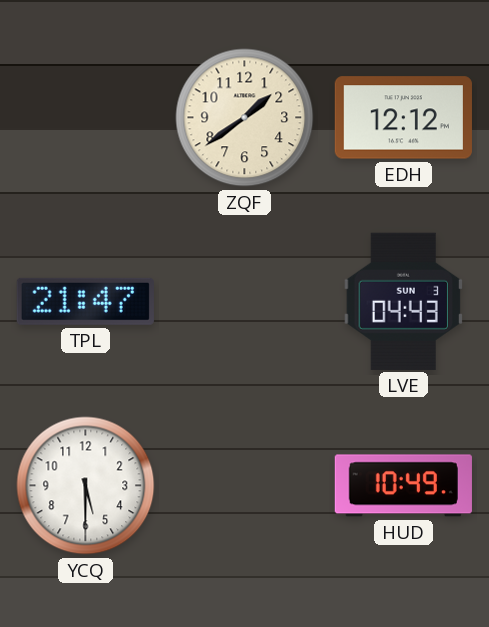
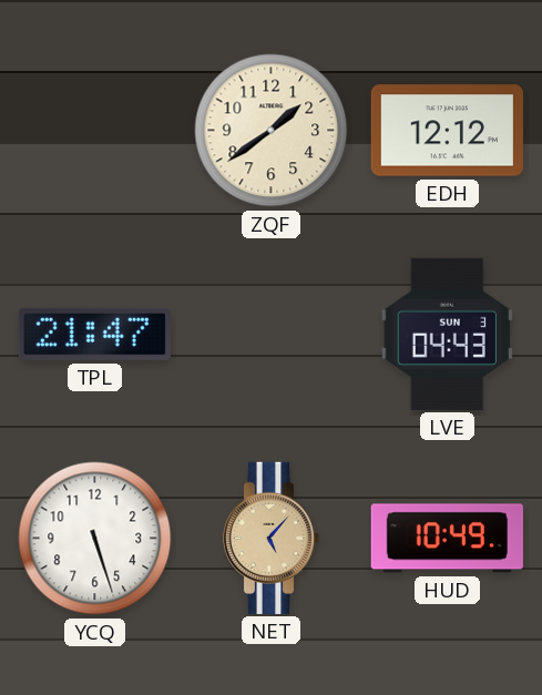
YCQ: 5:30 -> 5:27
NET: none -> 5:07
